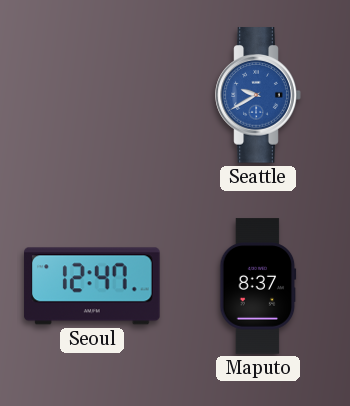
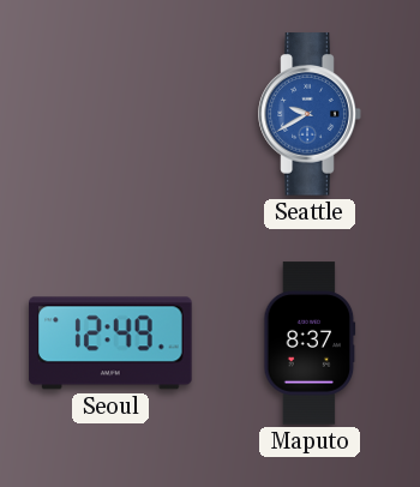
Seoul: 12:47 -> 12:49
